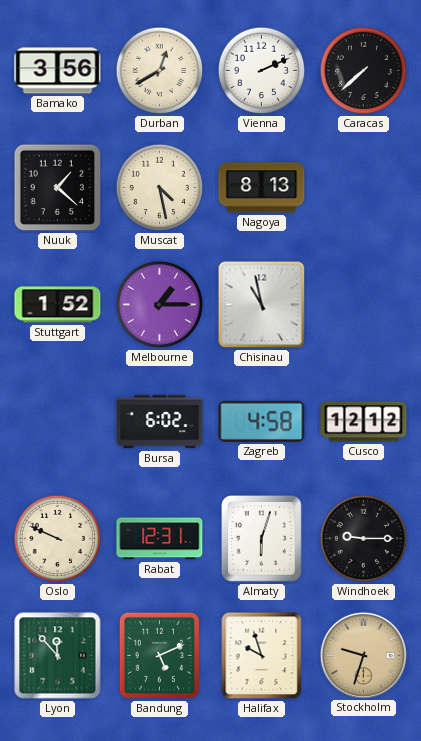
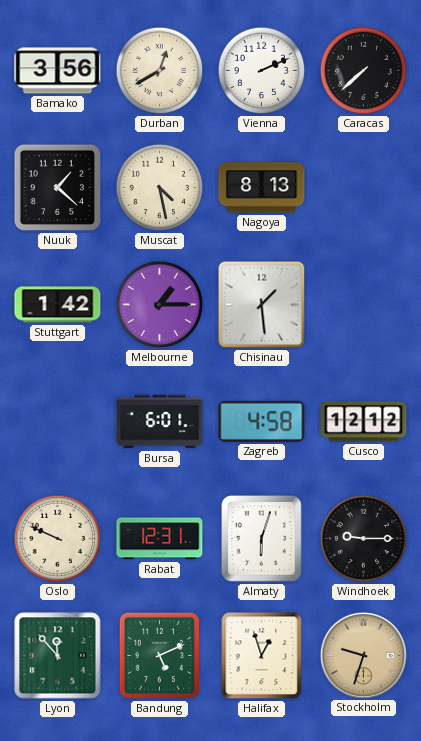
Stuttgart: 1:52 -> 1:42
Chisinau: 10:58 -> 1:29
Bursa: 6:02 -> 6:01
Halifax: 9:57 -> 12:57
